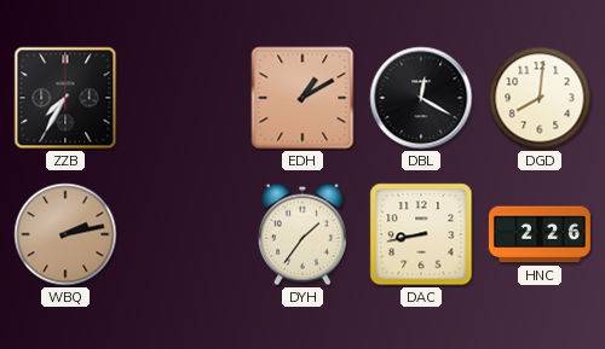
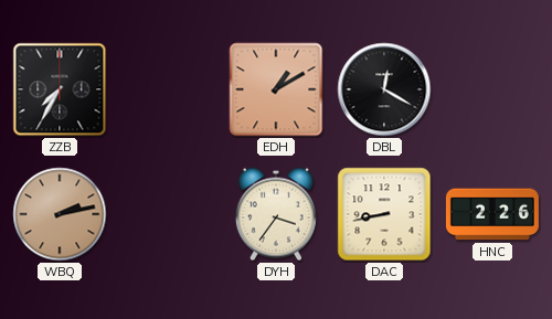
DGD: 8:01 -> none
DYH: 1:36 -> 3:36
